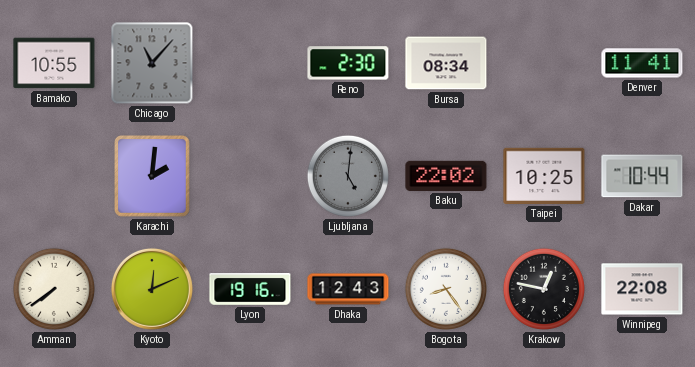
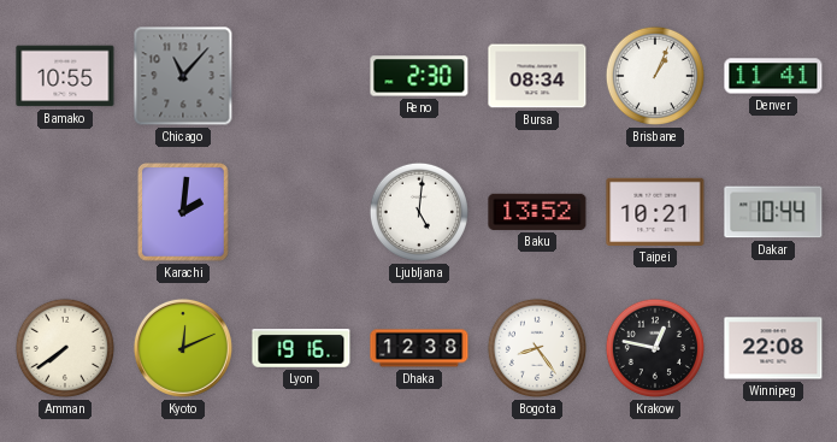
Brisbane: none -> 1:04
Ljubljana dial: grey -> white
Baku: 22:02 -> 13:52
Taipei: 10:25 -> 10:21
Dhaka: 12:43 -> 12:38
